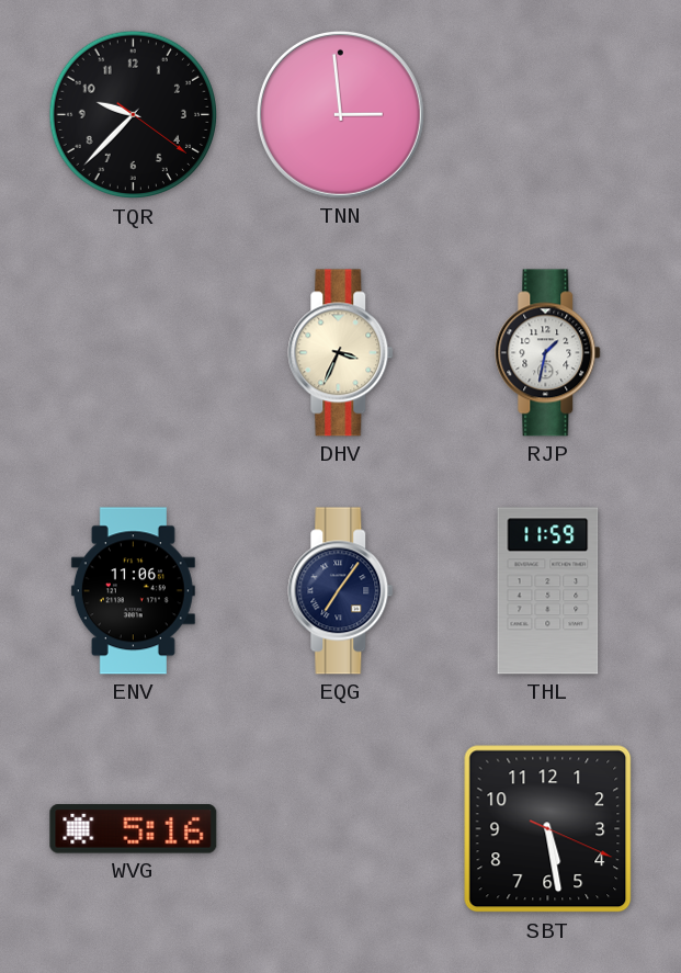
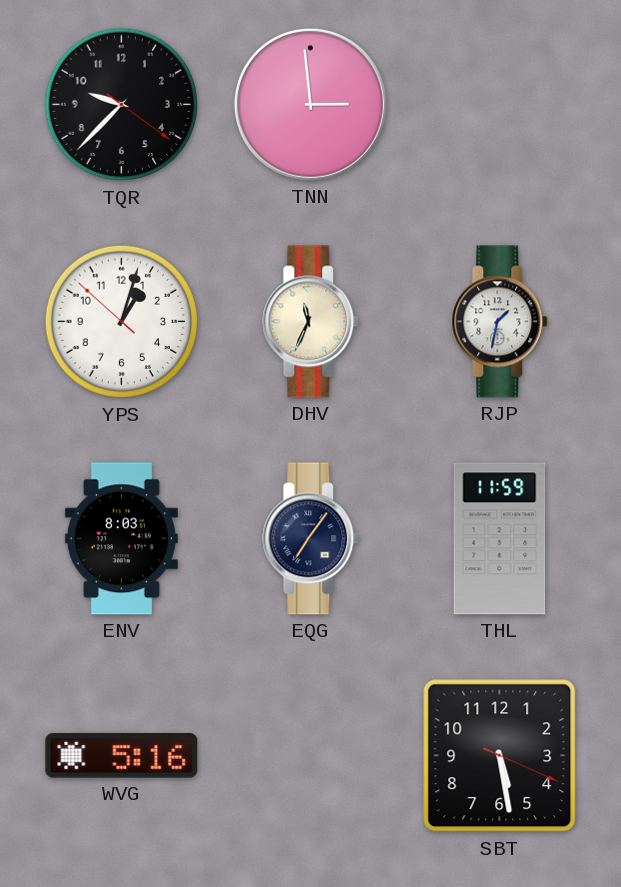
YPS: none -> 1:02
DHV: 3:34 -> 11:34
ENV: 11:06 -> 8:03
